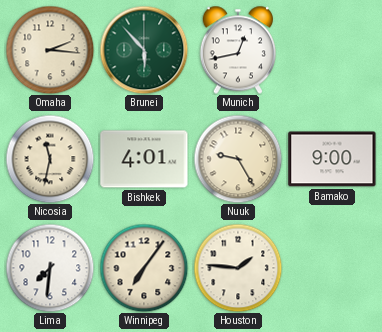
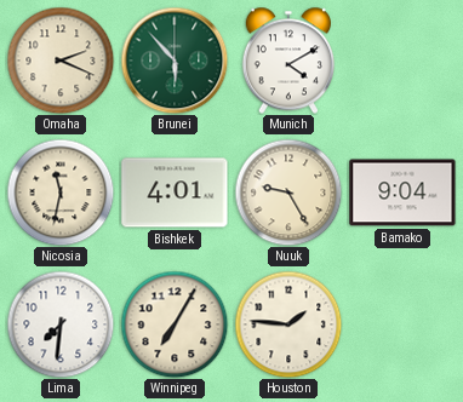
Omaha: 2:16 -> 2:19
Munich: 12:43 -> 4:10
Bamako: 9:00 -> 9:04
Winnipeg: 7:06 -> 7:05
